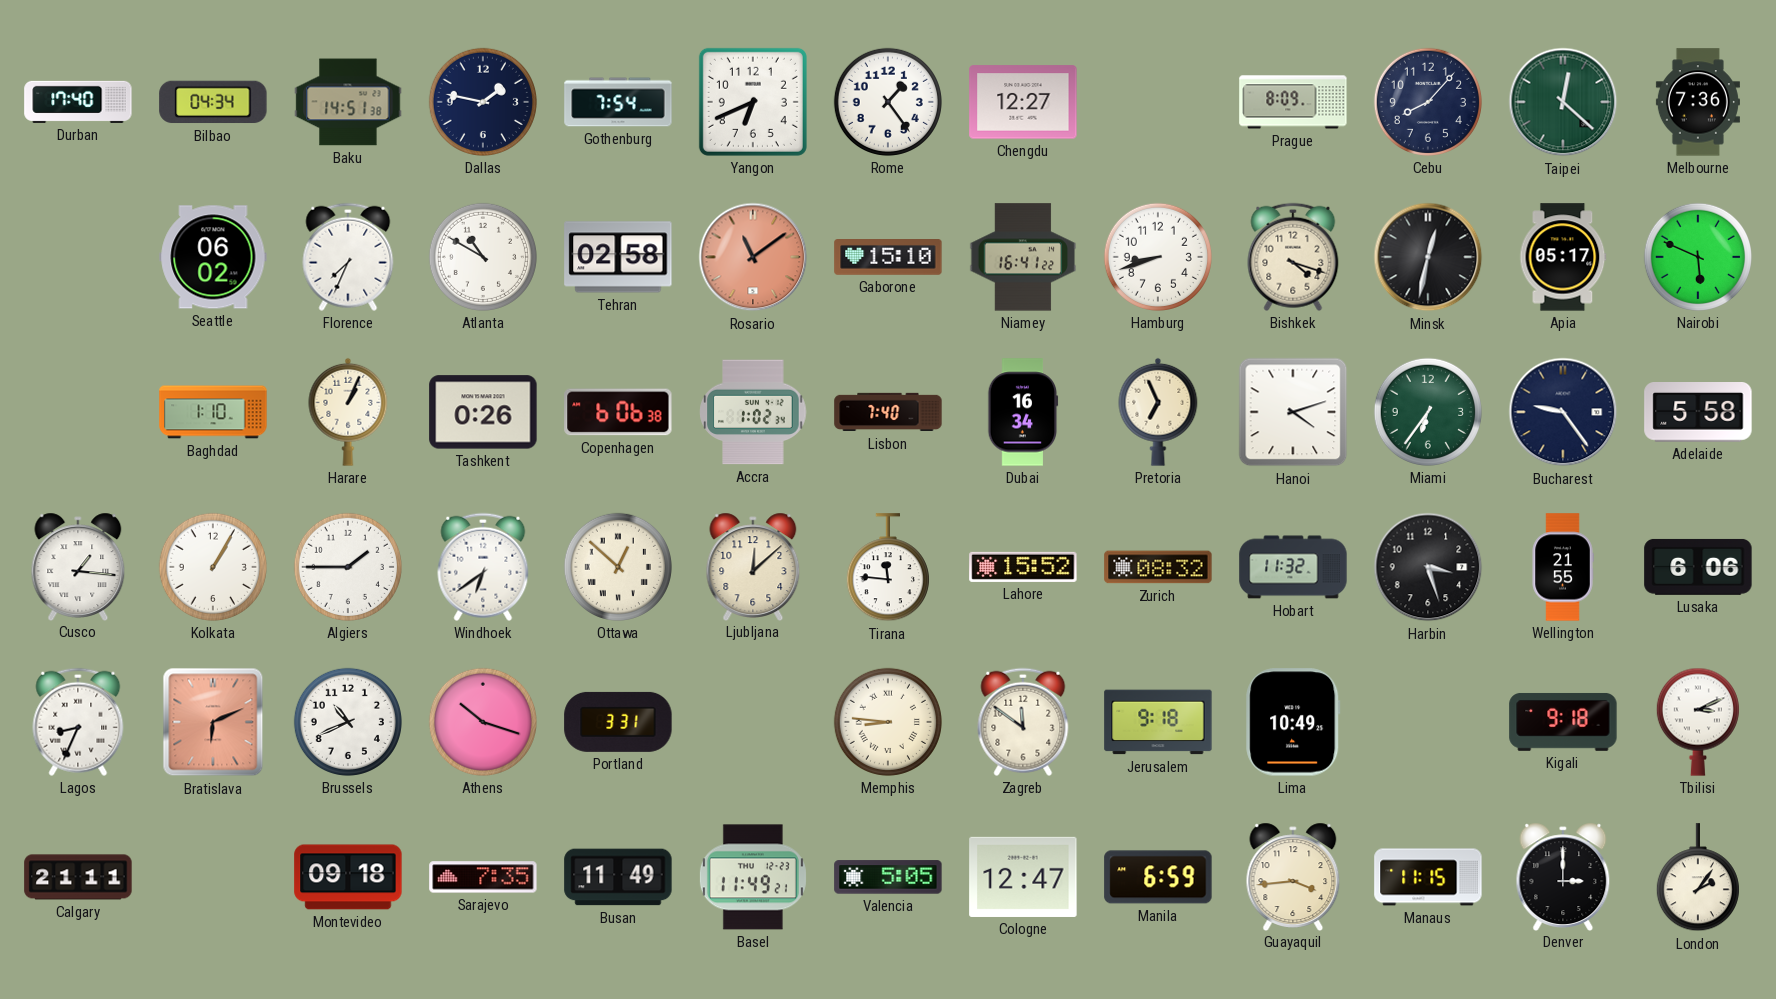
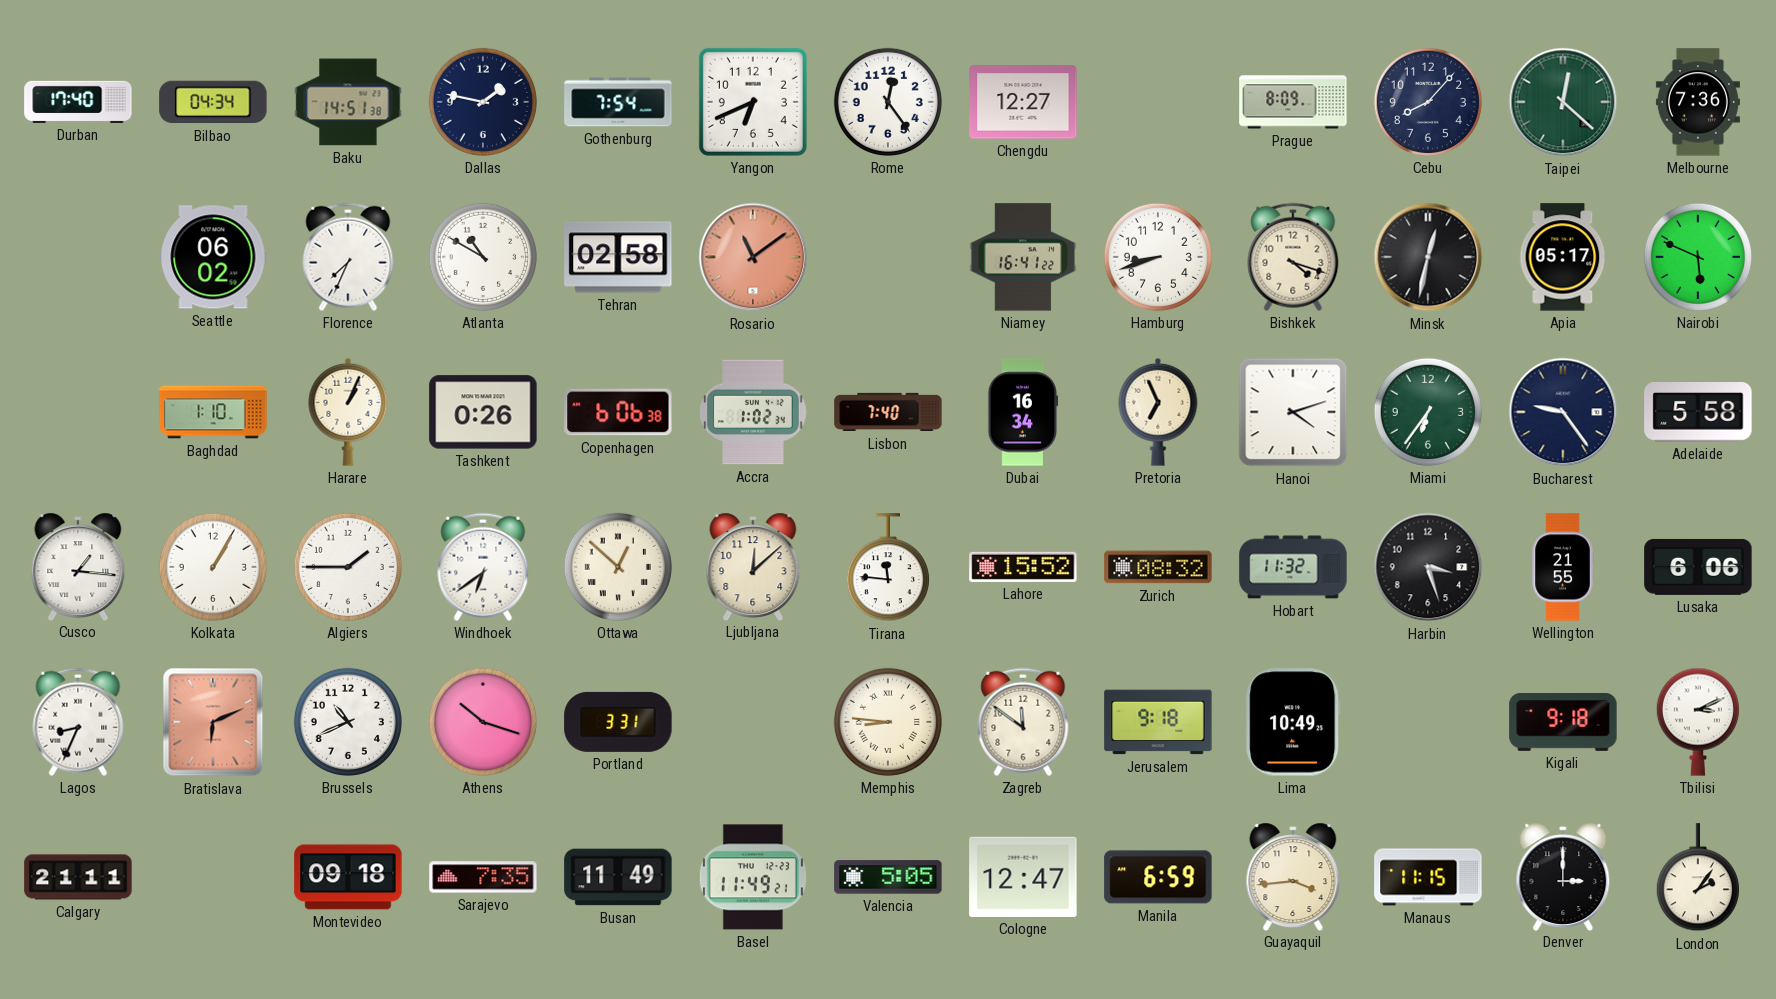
Rome: 1:24 -> 12:24
Gaborone: 15:10 -> none
